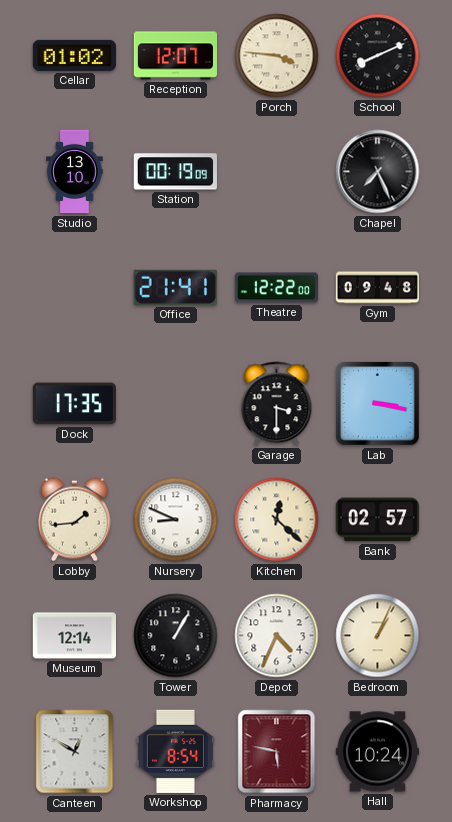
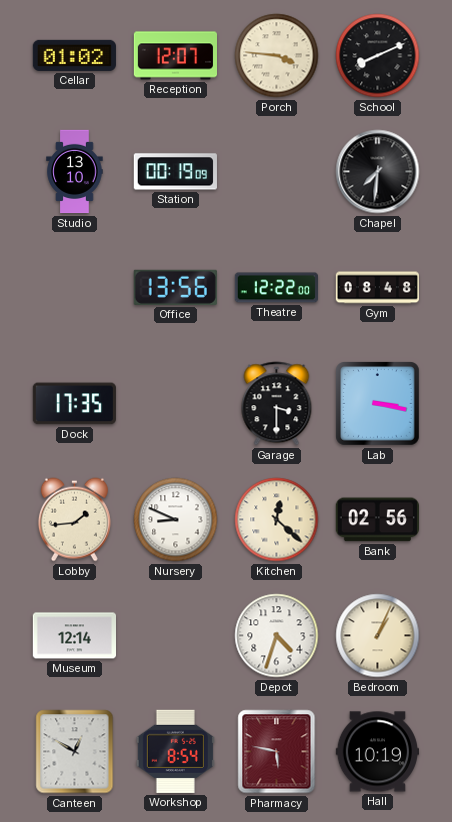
Chapel: 7:26 -> 7:31
Office: 21:41 -> 13:56
Gym: 09:48 -> 08:48
Bank: 02:57 -> 02:56
Tower: 1:05 -> none
Depot: 4:34 -> 4:33
Hall: 10:24 -> 10:19
